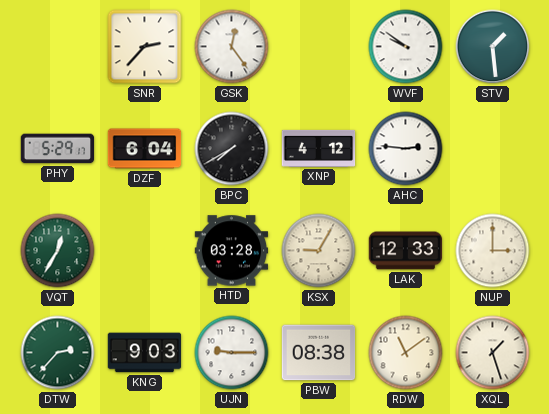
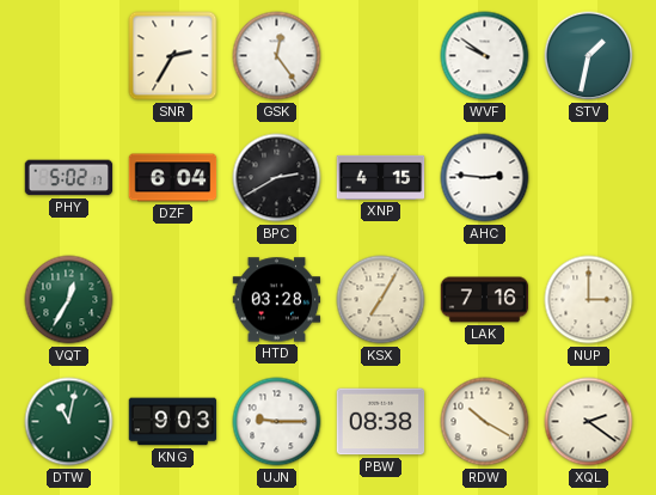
SNR: 2:37 -> 2:35
STV: 1:29 -> 1:32
PHY: 5:29 -> 5:02
BPC: 7:40 -> 2:40
XNP: 4:12 -> 4:15
KSX: 9:05 -> 7:05
LAK: 12:33 -> 7:16
DTW: 2:37 -> 11:02
RDW: 11:09 -> 10:20
XQL: 1:27 -> 2:21
